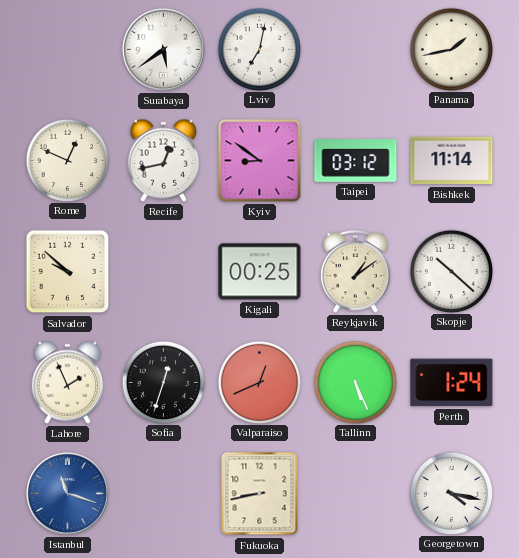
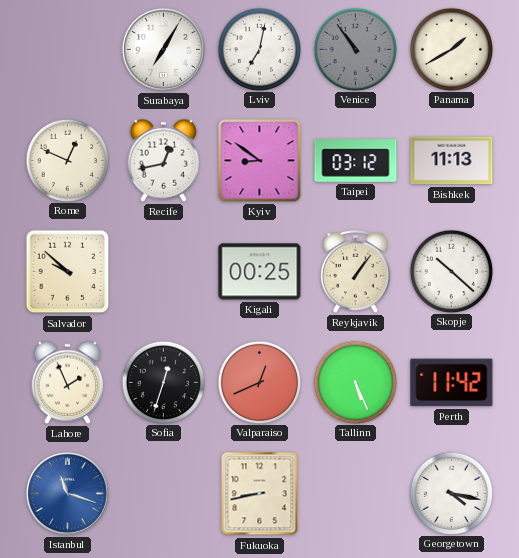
Surabaya: 5:39 -> 7:05
Venice: none -> 10:54
Panama: 1:43 -> 1:40
Bishkek: 11:14 -> 11:13
Reykjavik: 1:09 -> 1:06
Perth: 1:24 -> 11:42
